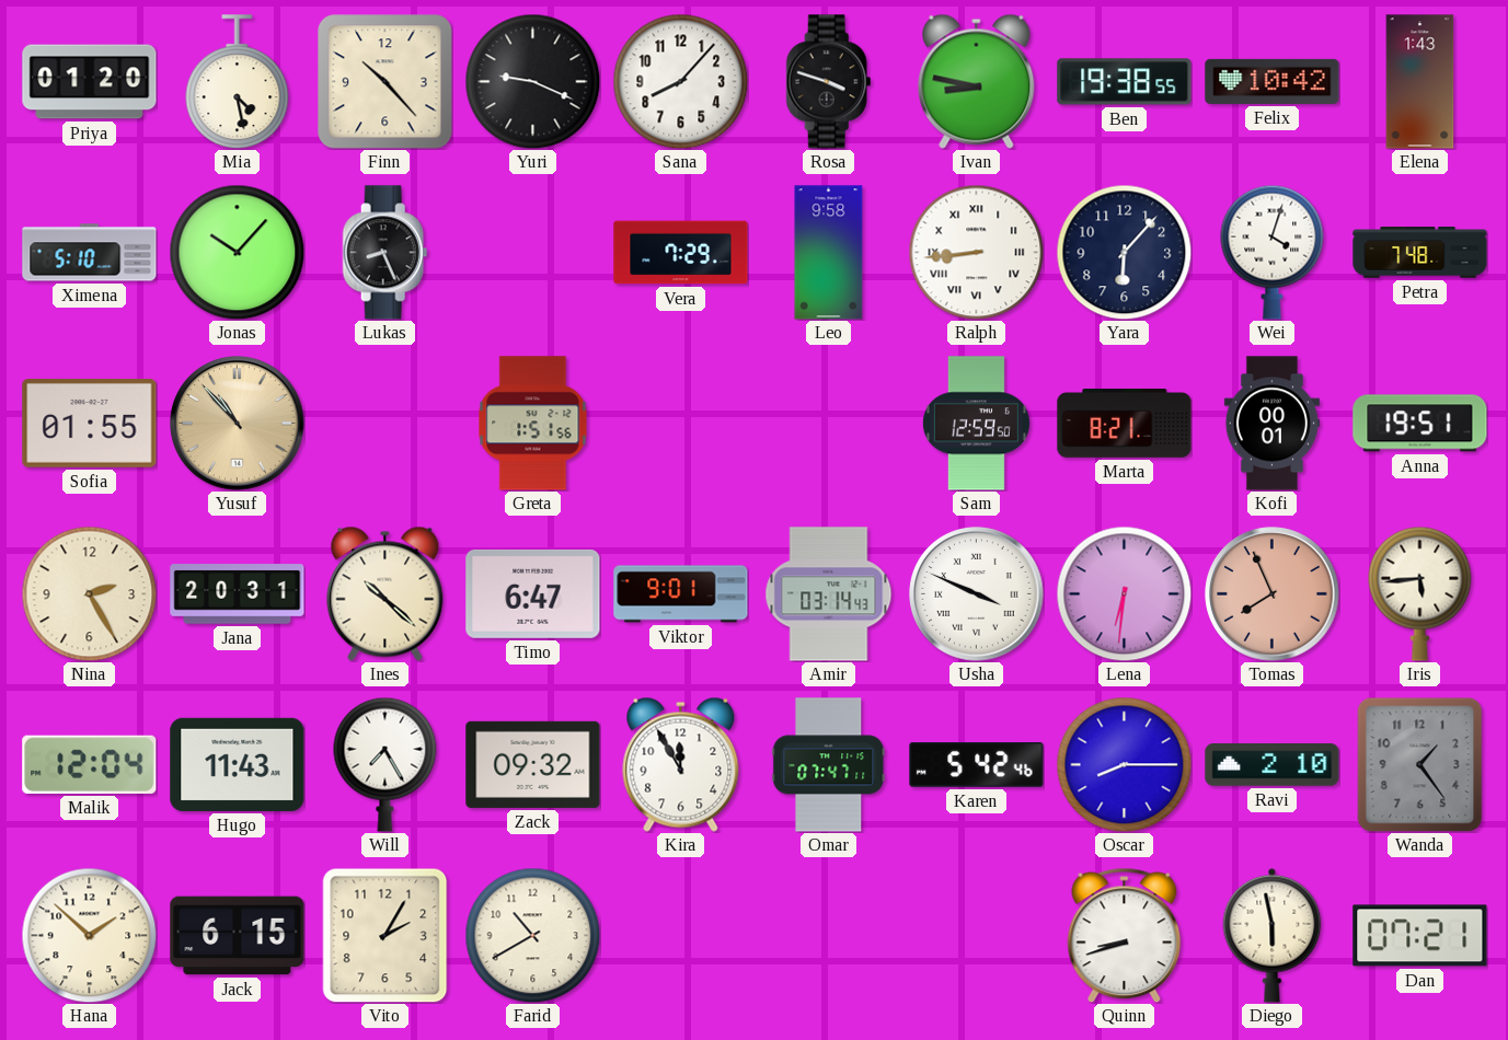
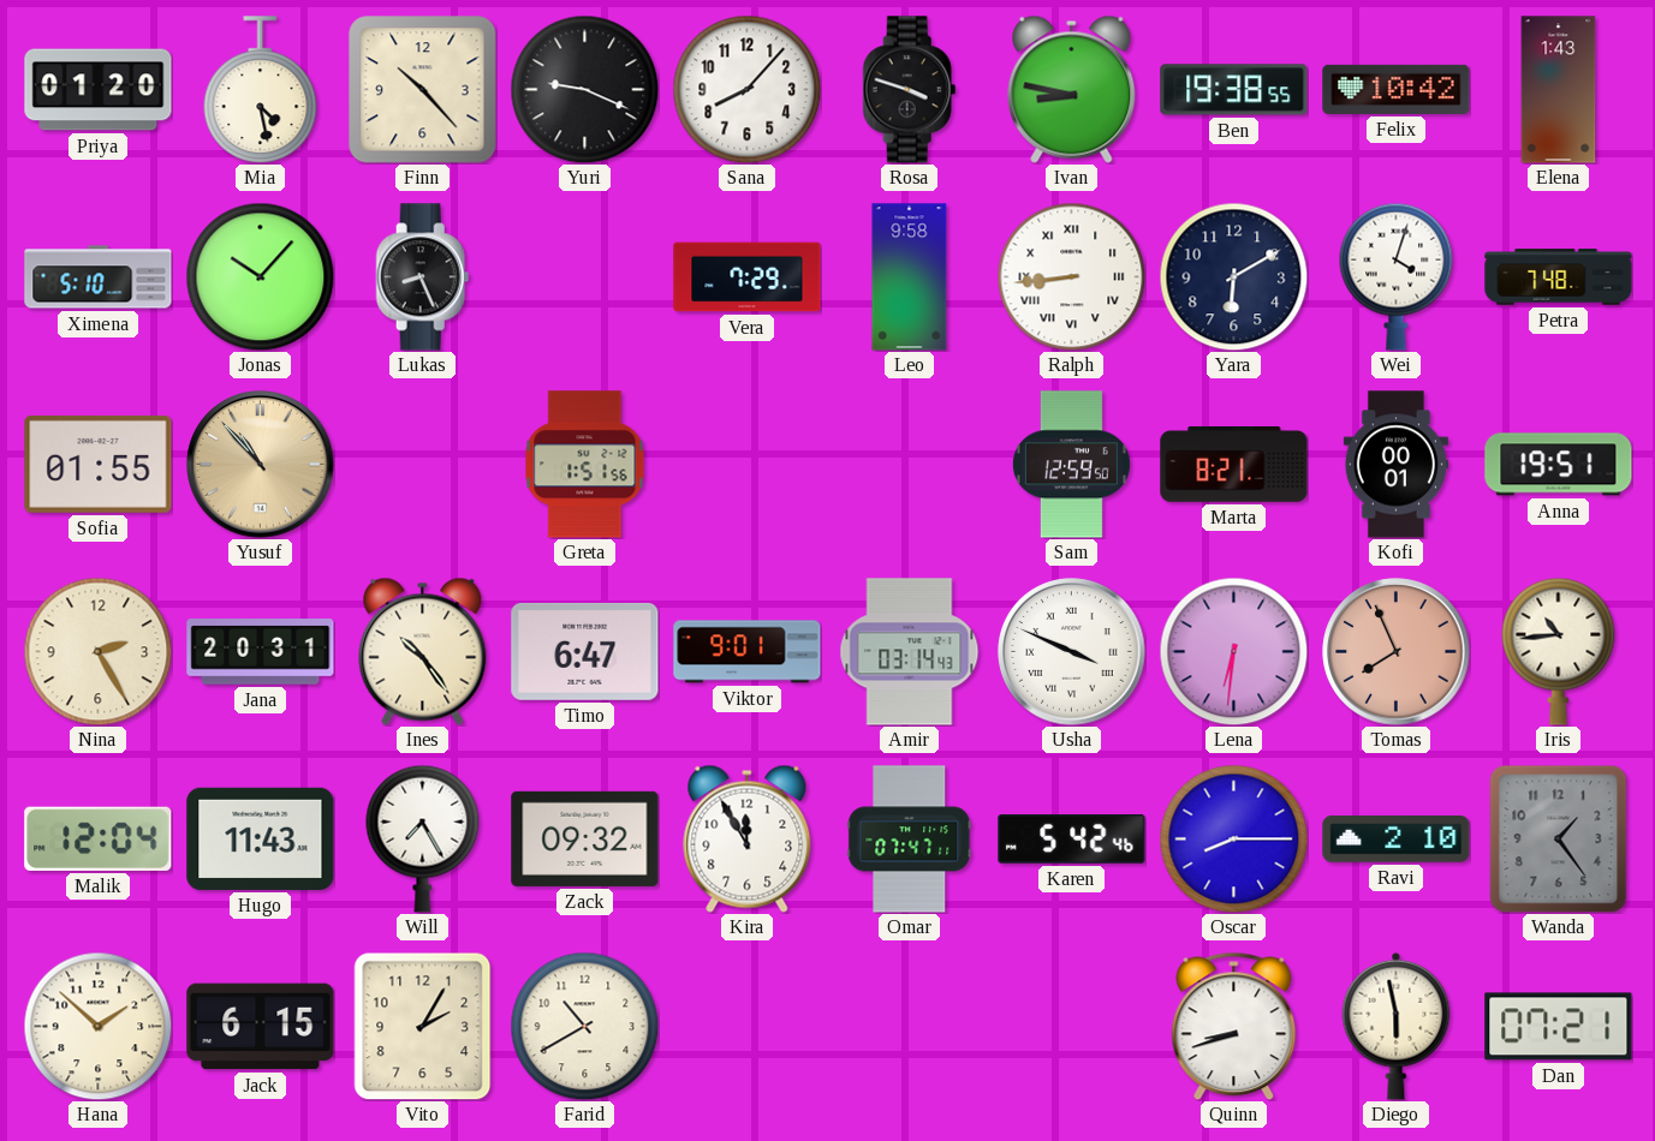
Yara: 6:07 -> 6:10
Ines: 10:22 -> 10:24
Iris: 5:44 -> 10:44
